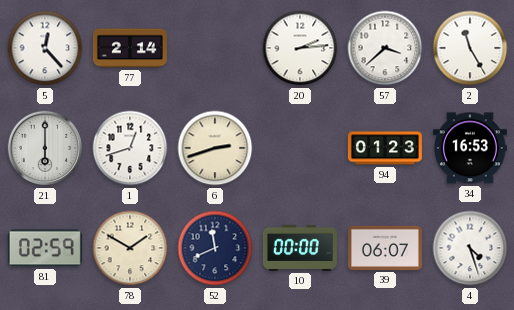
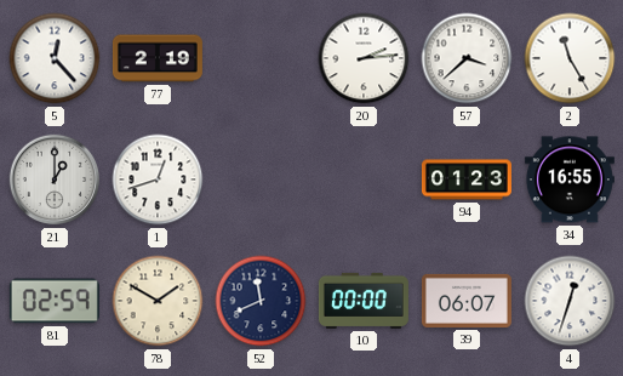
77: 2:14 -> 2:19
21: 6:00 -> 1:00
6: 2:42 -> none
34: 16:53 -> 16:55
4: 4:27 -> 12:33
